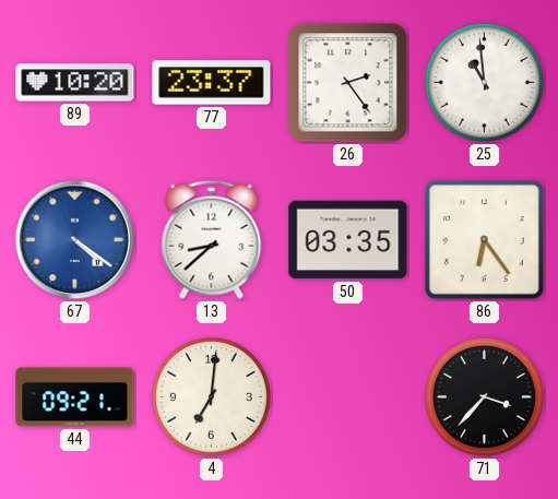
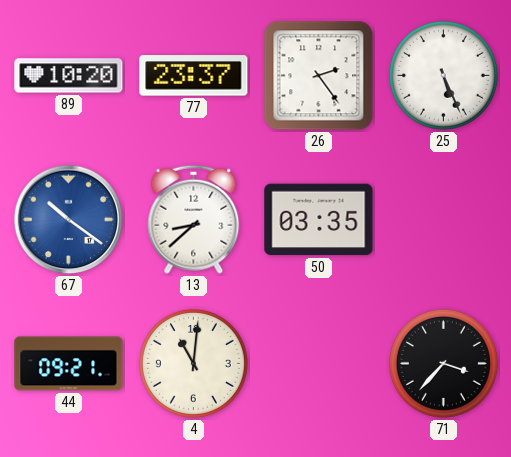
25: 10:59 -> 5:26
67: 4:21 -> 10:21
86: 6:24 -> none
4: 7:01 -> 11:01
